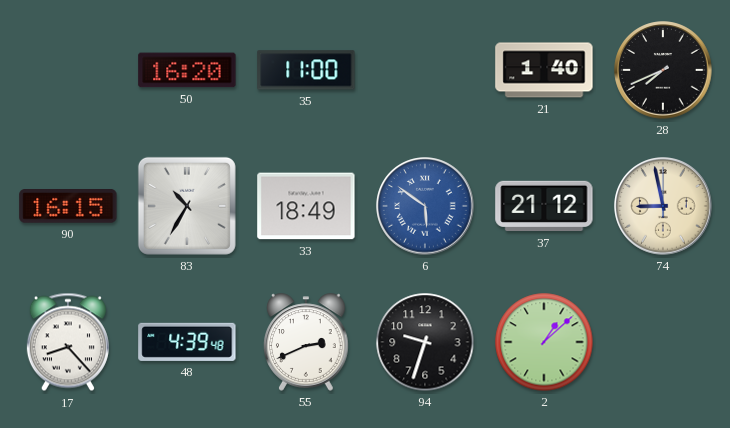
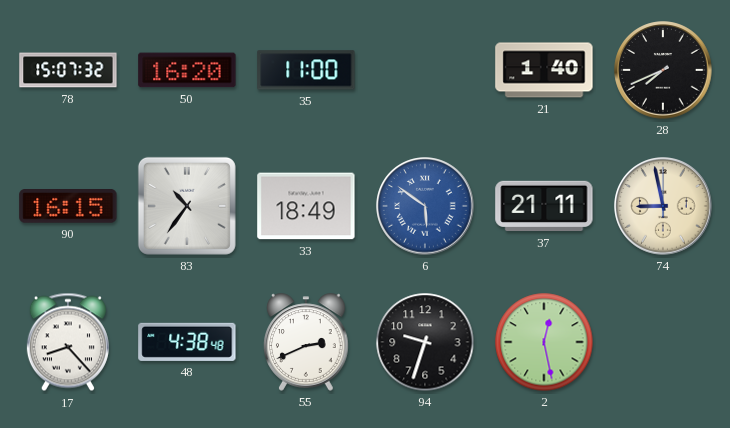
78: none -> 15:07
83: 10:35 -> 10:36
37: 21:12 -> 21:11
48: 4:39 -> 4:38
2: 1:08 -> 12:28
